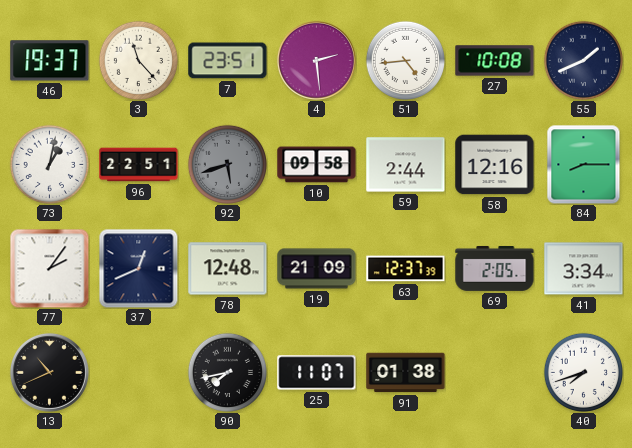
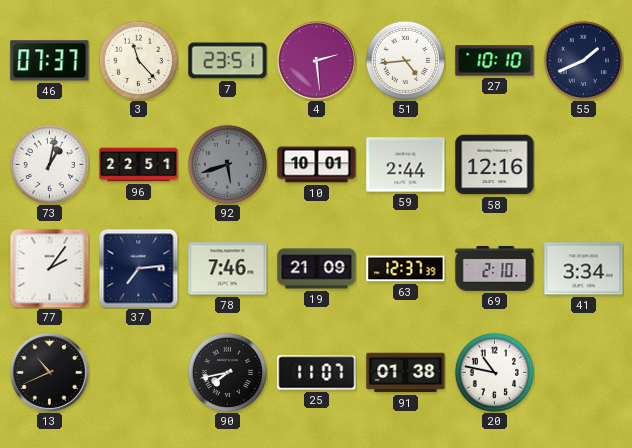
46: 19:37 -> 07:37
27: 10:08 -> 10:10
10: 09:58 -> 10:01
84: 8:15 -> none
37: 12:41 -> 7:14
78: 12:48 -> 7:46
69: 2:05 -> 2:10
20: none -> 10:47
40: 7:42 -> none
